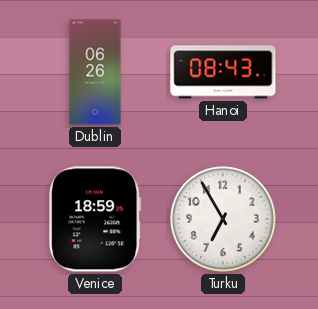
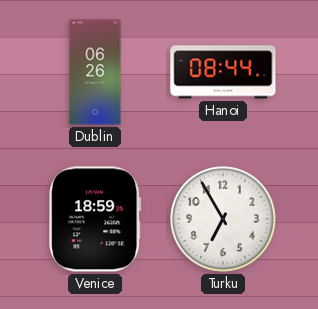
Hanoi: 08:43 -> 08:44
